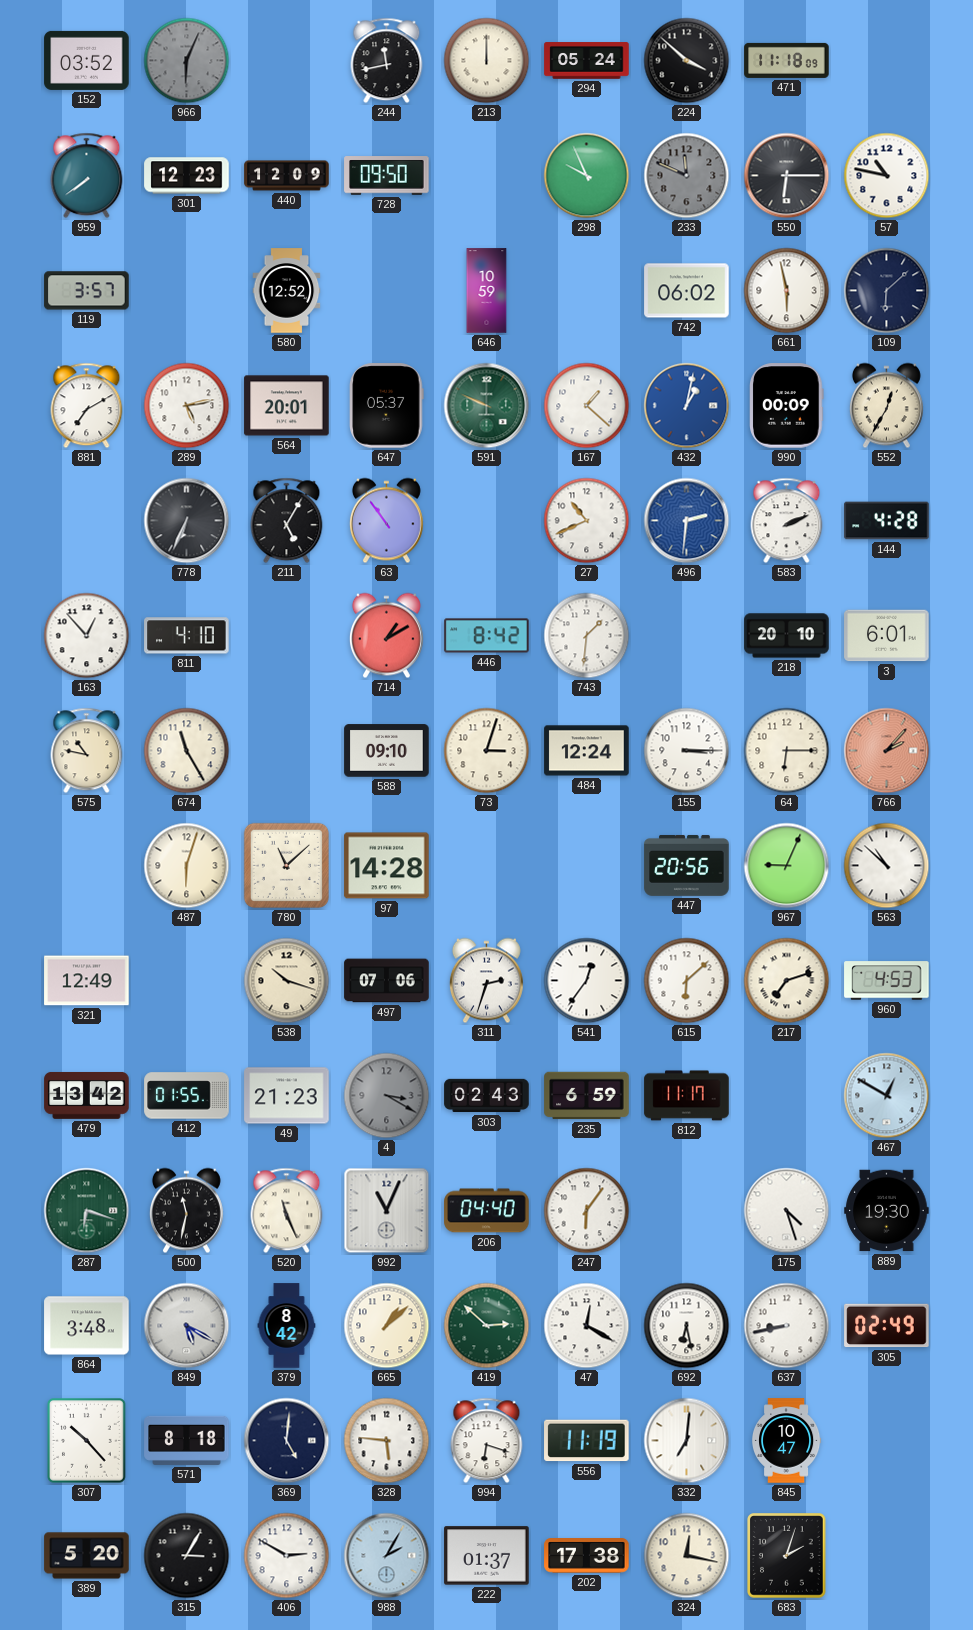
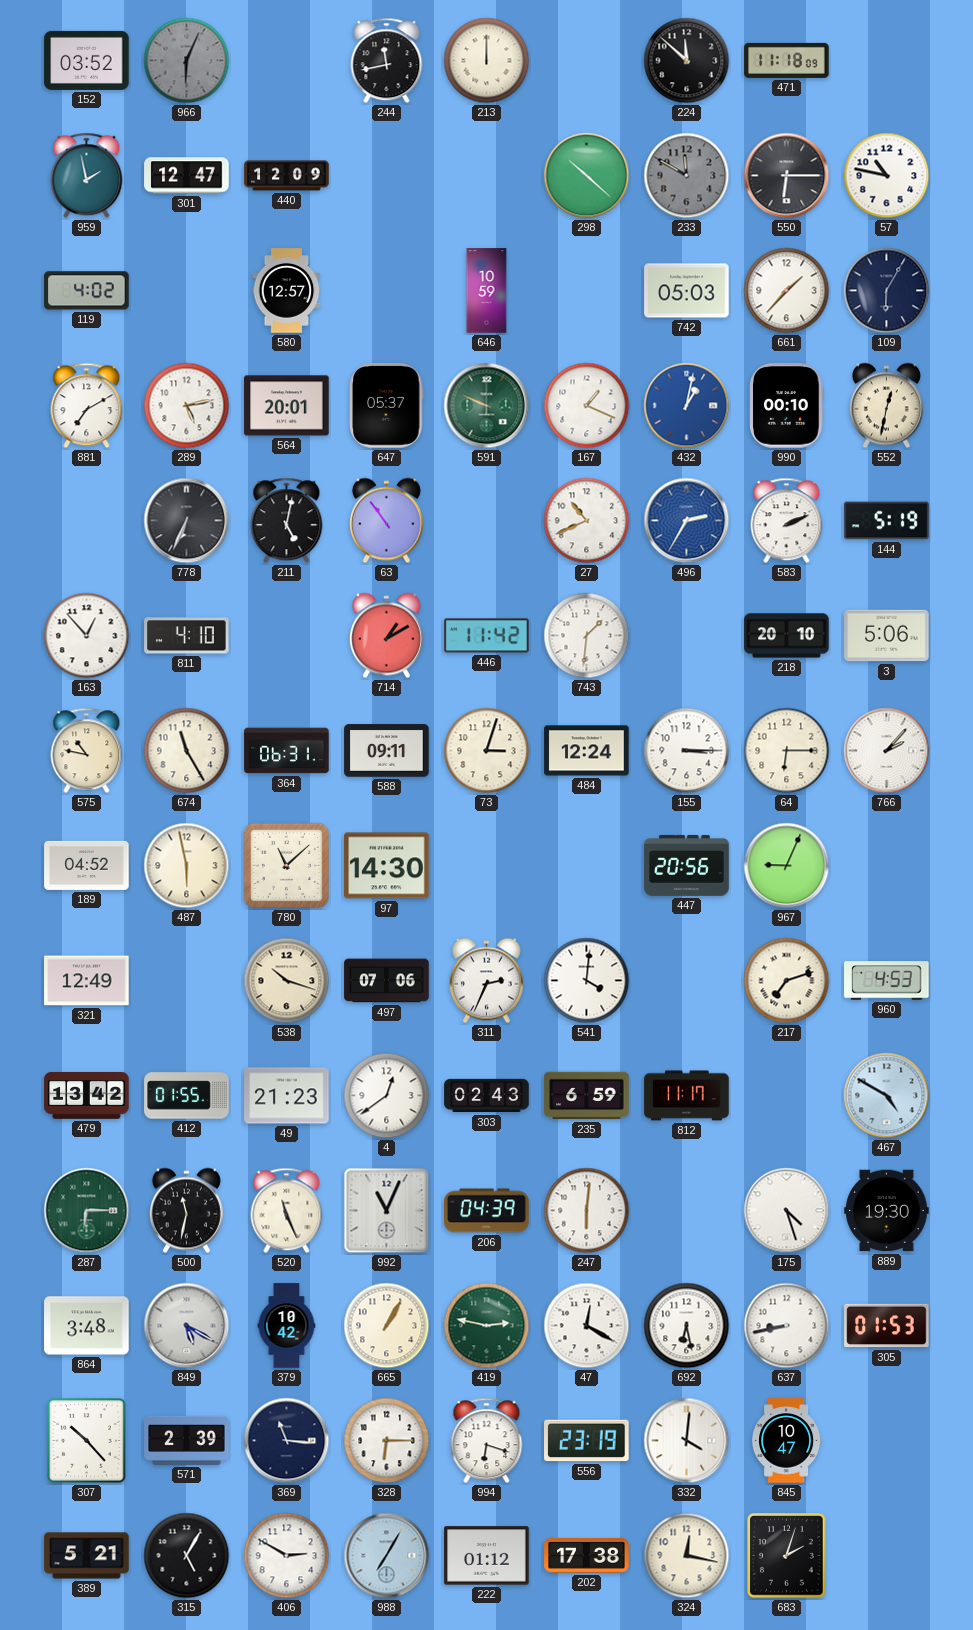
294: 05:24 -> none
224: 3:52 -> 11:52
959: 7:39 -> 1:58
301: 12:23 -> 12:47
728: 09:50 -> none
298: 9:56 -> 10:22
233: 11:49 -> 11:50
119: 3:57 -> 4:02
580: 12:52 -> 12:57
742: 06:02 -> 05:03
661: 5:58 -> 1:37
109: 6:08 -> 6:05
167: 1:22 -> 1:19
990: 00:09 -> 00:10
552: 12:35 -> 12:32
211: 5:05 -> 5:02
496: 2:31 -> 2:35
144: 4:28 -> 5:19
446: 8:42 -> 11:42
3: 6:01 -> 5:06
364: none -> 06:31
588: 09:10 -> 09:11
766 dial: salmon -> white
189: none -> 04:52
487: 6:03 -> 5:58
97: 14:28 -> 14:30
563: 10:52 -> none
311: 2:33 -> 2:34
541: 12:36 -> 4:01
615: 6:08 -> none
4: 3:20 -> 12:39
4 dial: grey -> white
467: 12:50 -> 4:50
287: 6:18 -> 6:15
206: 04:40 -> 04:39
247: 6:06 -> 6:01
379: 8:42 -> 10:42
665: 1:08 -> 1:05
419: 2:52 -> 2:47
305: 02:49 -> 01:53
571: 8:18 -> 2:39
369: 5:01 -> 11:16
328: 5:46 -> 6:15
556: 11:19 -> 23:19
332: 7:01 -> 4:01
389: 5:20 -> 5:21
315: 3:05 -> 5:05
988: 2:05 -> 7:05
222: 01:37 -> 01:12
